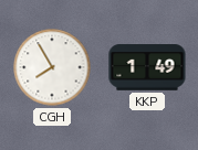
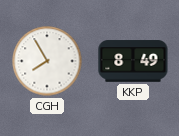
KKP: 1:49 -> 8:49
